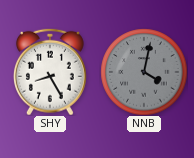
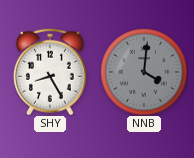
NNB: 4:02 -> 4:01
